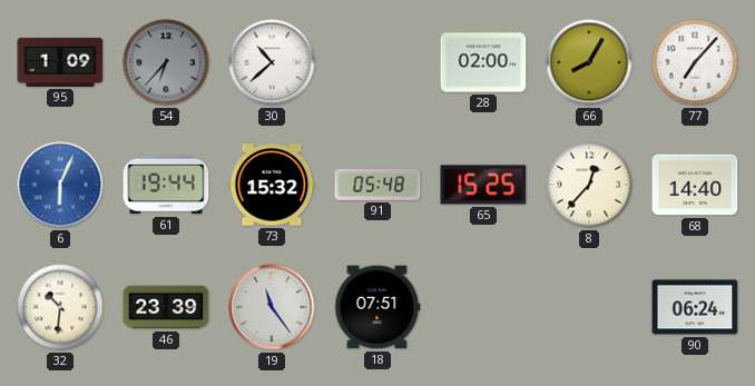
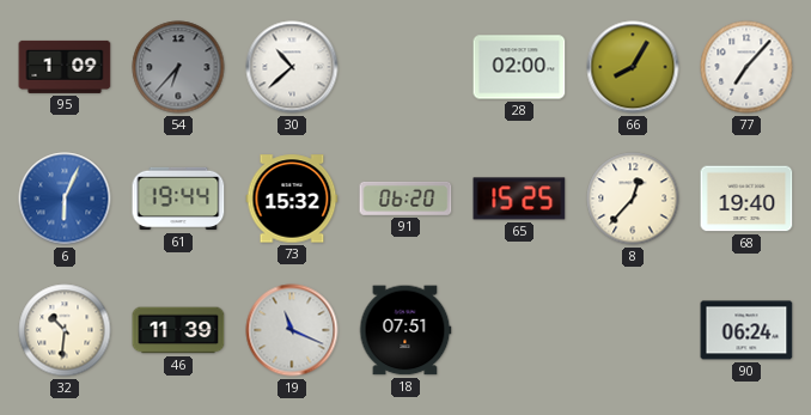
91: 05:48 -> 06:20
68: 14:40 -> 19:40
46: 23:39 -> 11:39
19: 11:24 -> 11:19
